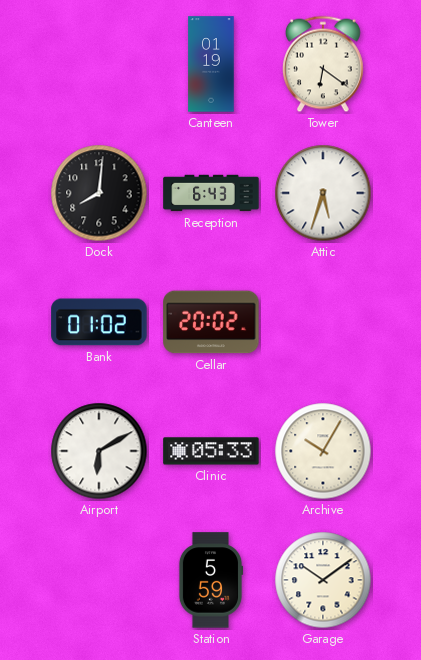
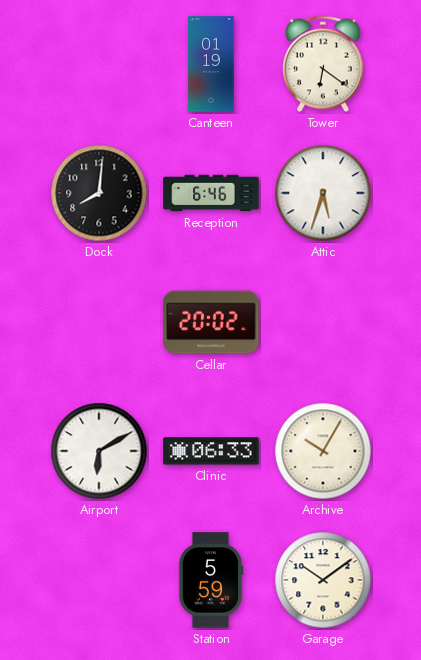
Reception: 6:43 -> 6:46
Bank: 01:02 -> none
Clinic: 05:33 -> 06:33
